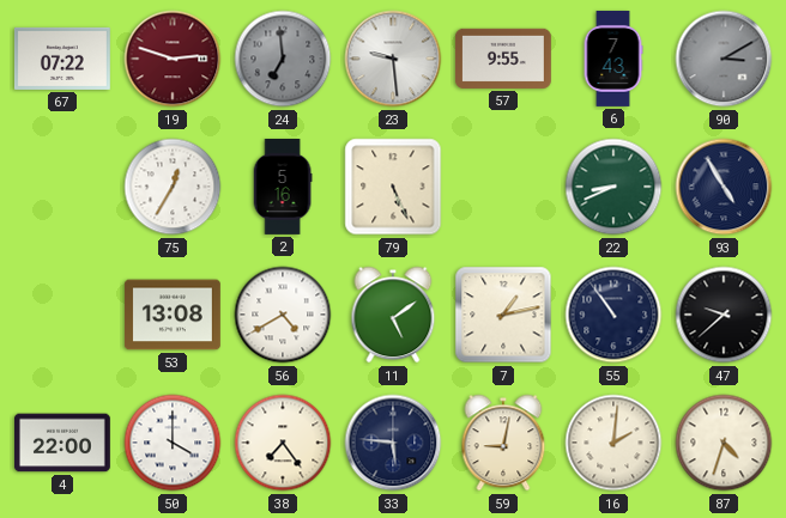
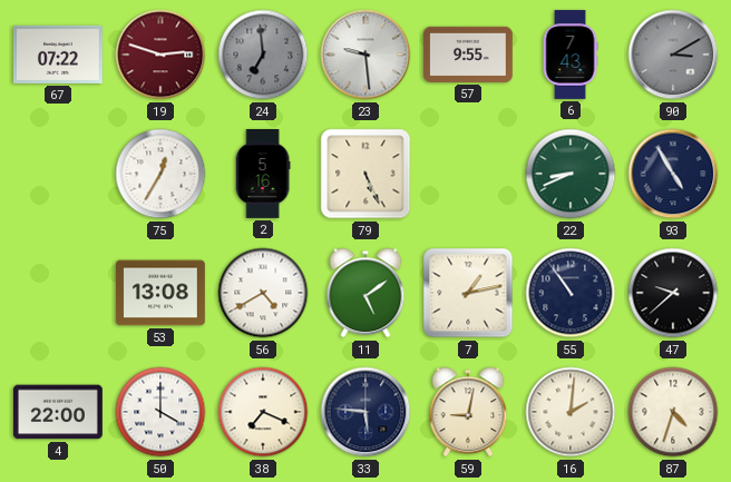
38: 7:24 -> 7:19
